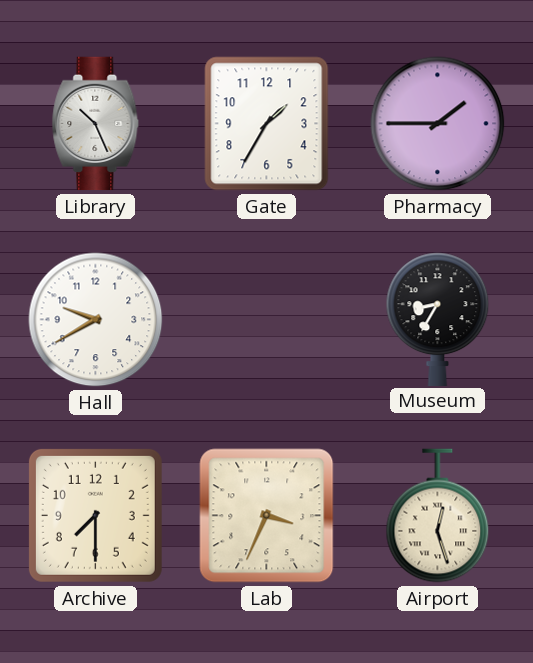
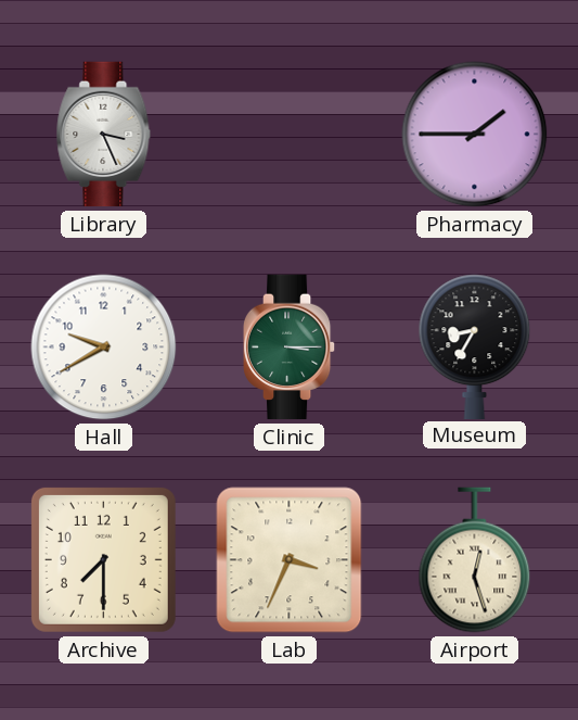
Library: 10:26 -> 3:26
Gate: 1:35 -> none
Clinic: none -> 3:15
